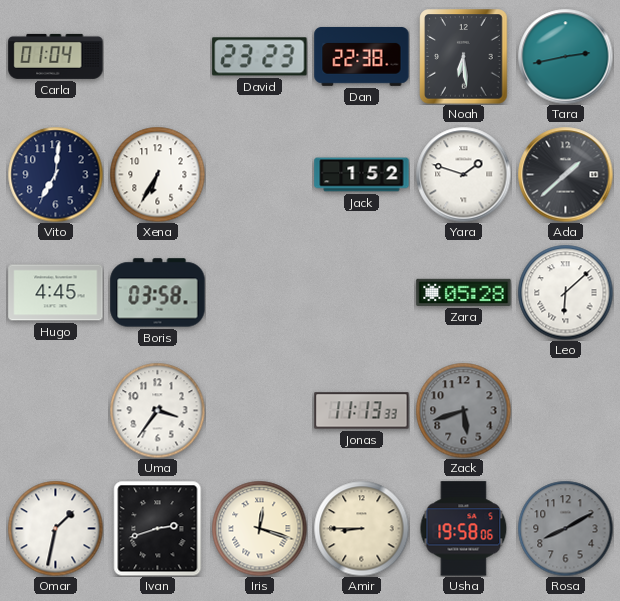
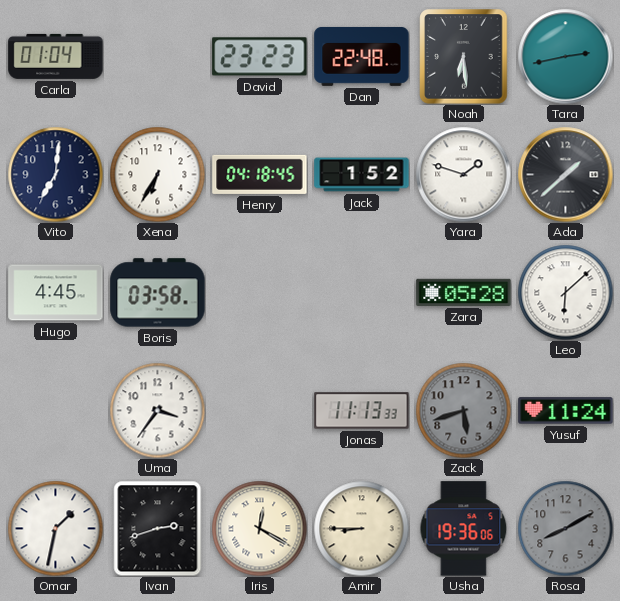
Dan: 22:38 -> 22:48
Henry: none -> 04:18
Yusuf: none -> 11:24
Iris: 12:18 -> 12:20
Usha: 19:58 -> 19:36
